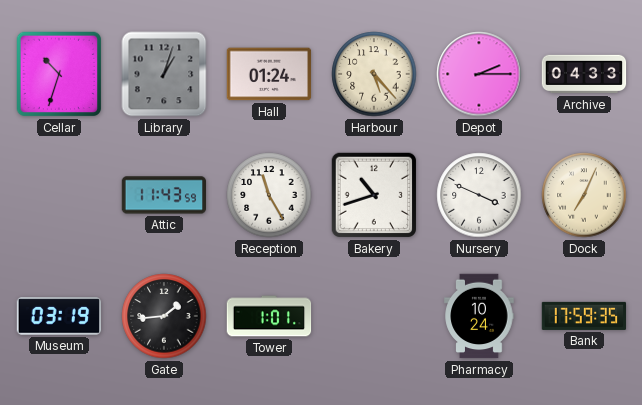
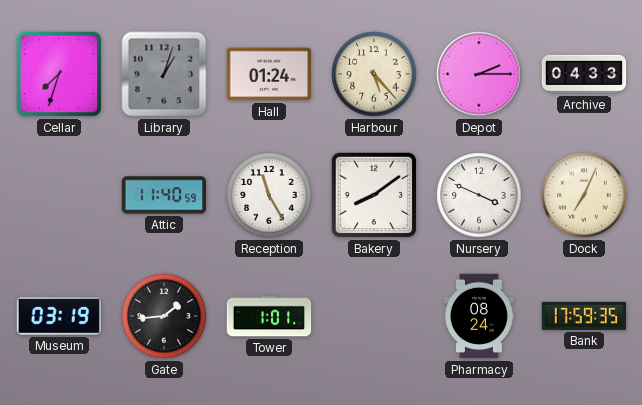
Cellar: 10:33 -> 7:33
Attic: 11:43 -> 11:40
Bakery: 10:42 -> 8:09
Pharmacy: 10:24 -> 08:24
